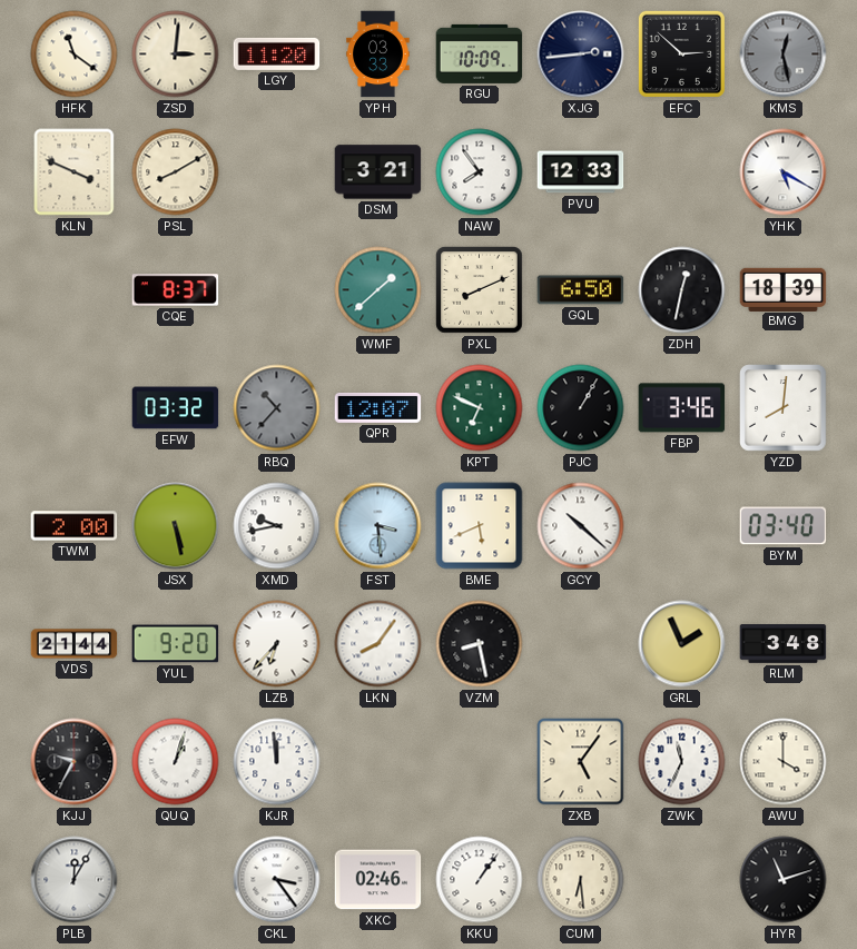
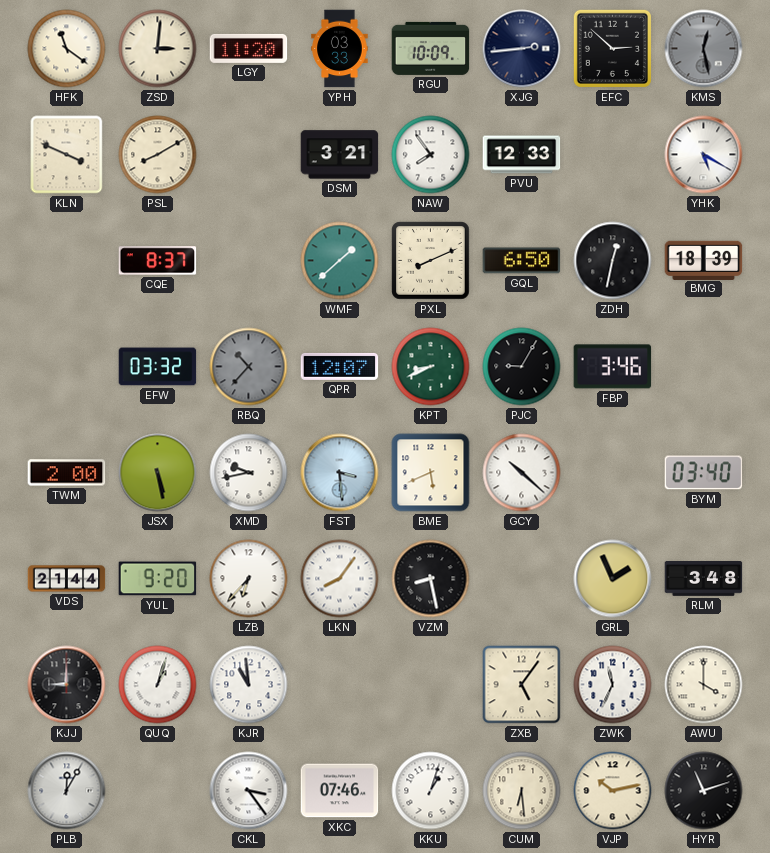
KPT: 6:49 -> 8:41
PJC: 1:05 -> 9:05
YZD: 8:01 -> none
KJJ: 9:35 -> 9:00
KJR: 11:59 -> 10:59
XKC: 02:46 -> 07:46
KKU: 1:06 -> 1:03
VJP: none -> 10:13
